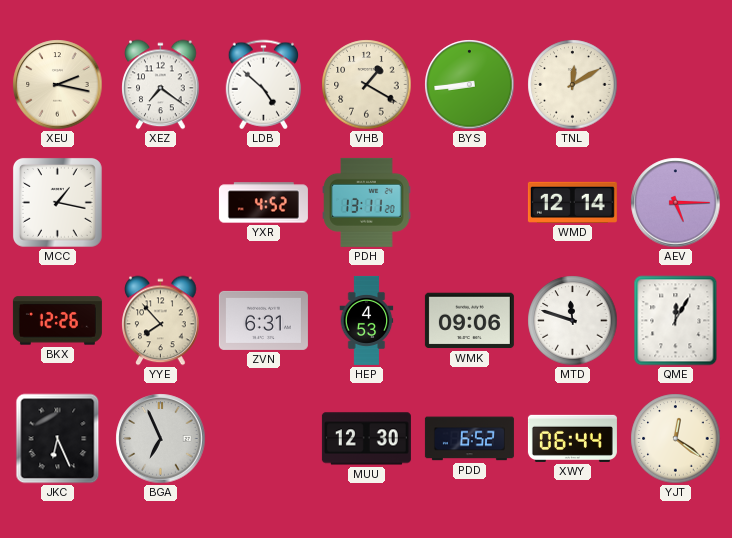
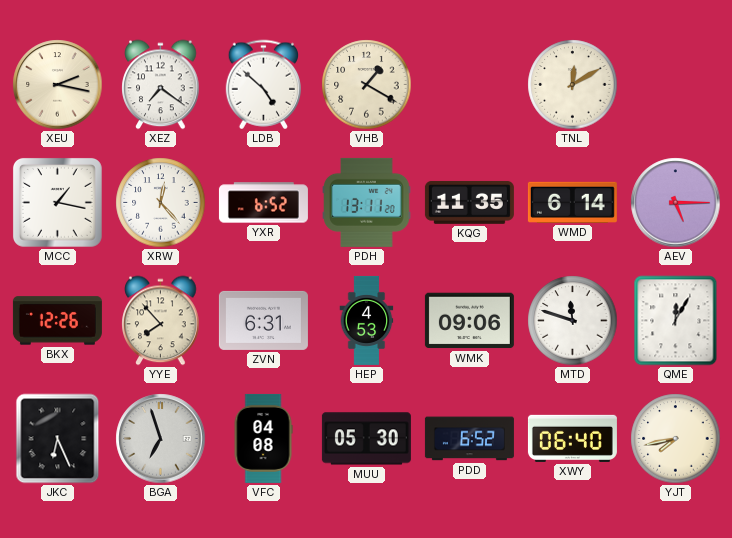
BYS: 8:44 -> none
XRW: none -> 12:23
YXR: 4:52 -> 6:52
KQG: none -> 11:35
WMD: 12:14 -> 6:14
BGA: 6:56 -> 6:57
VFC: none -> 04:08
MUU: 12:30 -> 05:30
XWY: 06:44 -> 06:40
YJT: 12:21 -> 7:43
